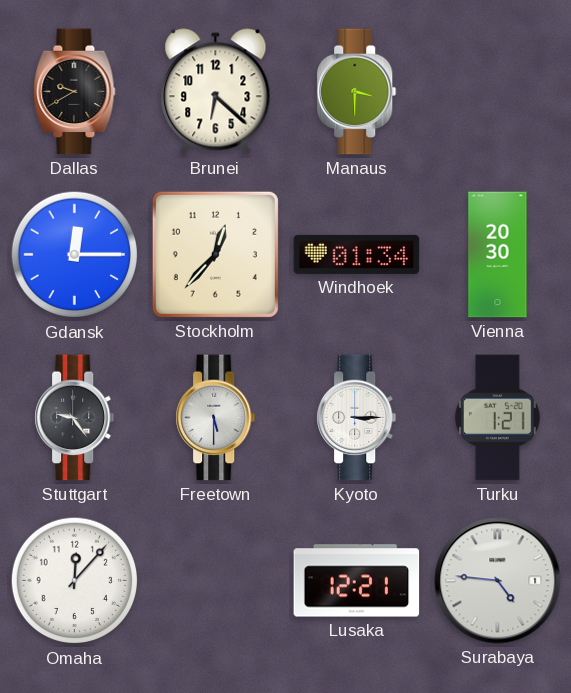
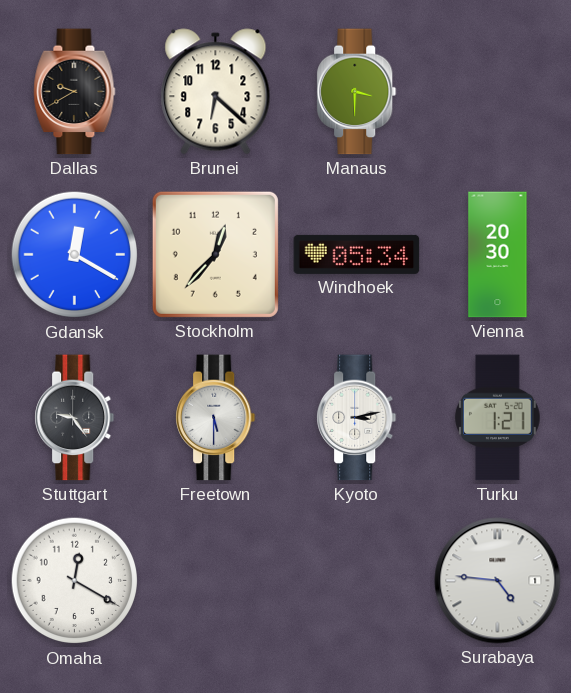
Gdansk: 12:15 -> 12:20
Windhoek: 01:34 -> 05:34
Kyoto: 3:15 -> 3:13
Omaha: 12:07 -> 12:20
Lusaka: 12:21 -> none
